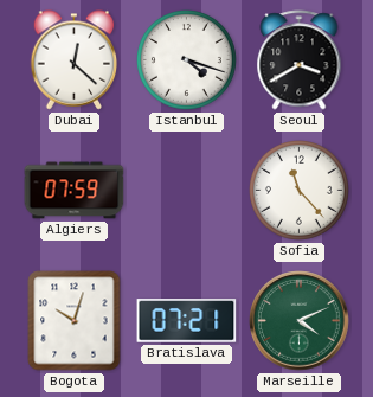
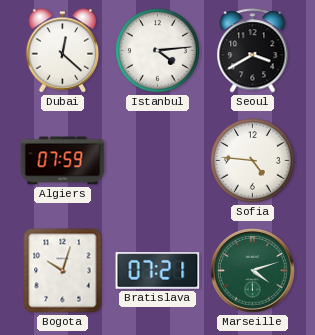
Istanbul: 4:18 -> 4:14
Sofia: 11:23 -> 4:46
Marseille: 4:11 -> 4:12
